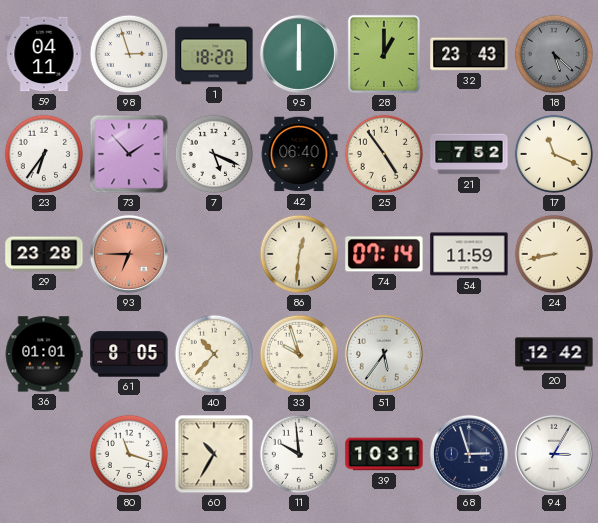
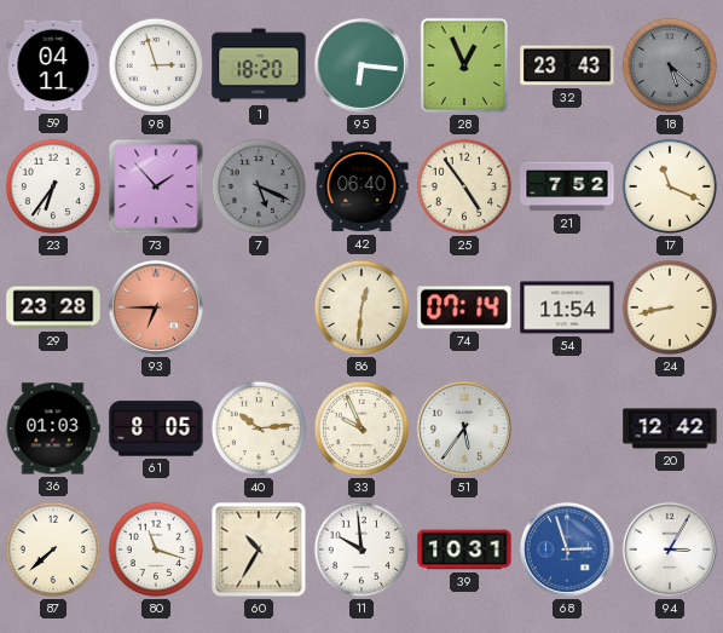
95: 6:00 -> 6:16
28: 1:00 -> 12:56
7 dial: white -> grey
54: 11:59 -> 11:54
36: 01:01 -> 01:03
40: 10:37 -> 10:14
33: 9:57 -> 9:56
87: none -> 7:38
68 dial: navy -> blue
